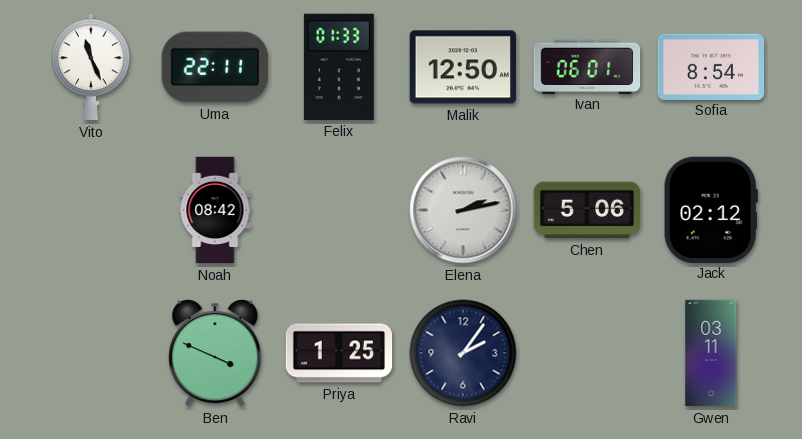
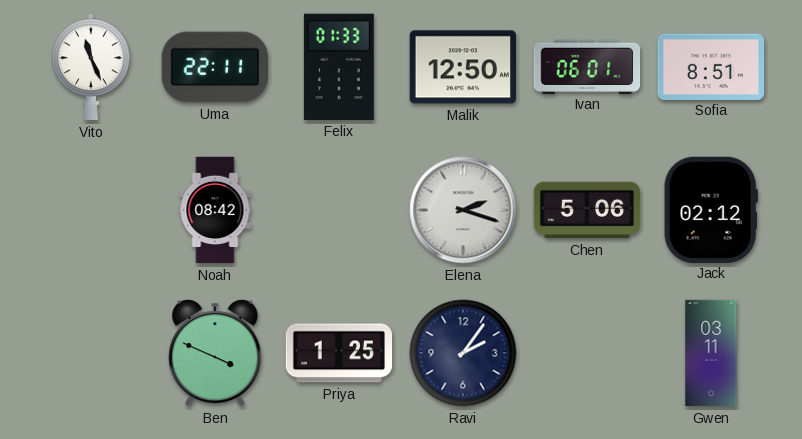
Sofia: 8:54 -> 8:51
Elena: 2:13 -> 2:18
